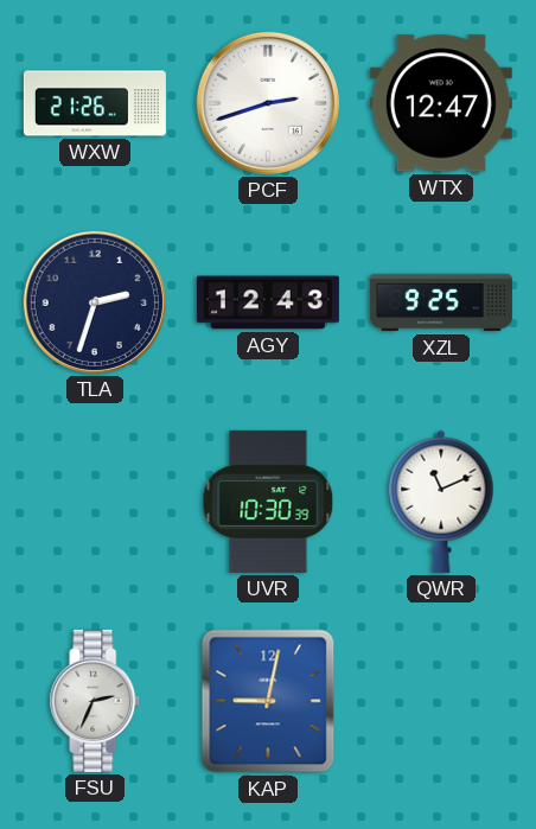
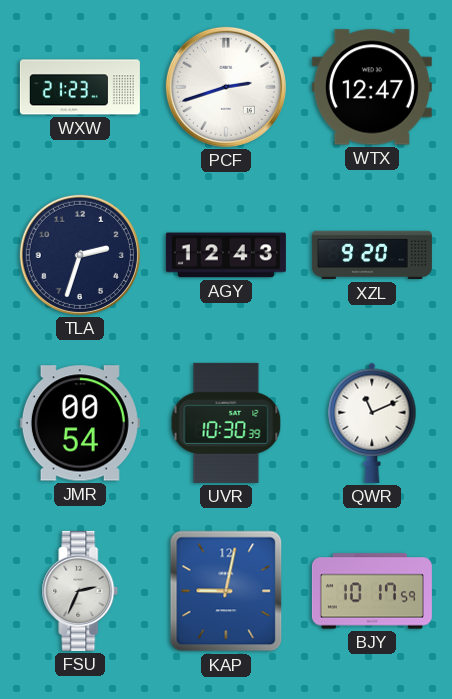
WXW: 21:26 -> 21:23
XZL: 9:25 -> 9:20
JMR: none -> 00:54
BJY: none -> 10:17
